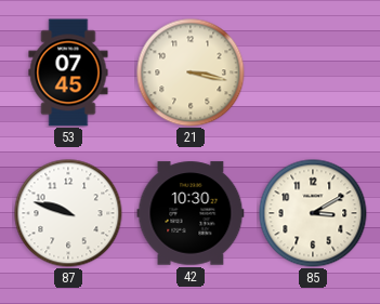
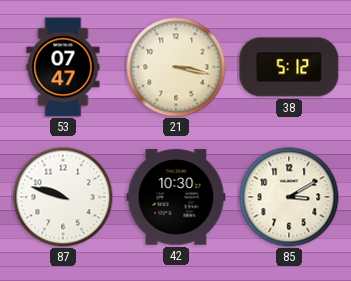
53: 07:45 -> 07:47
38: none -> 5:12
